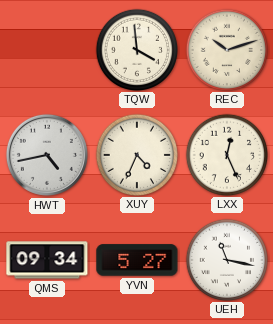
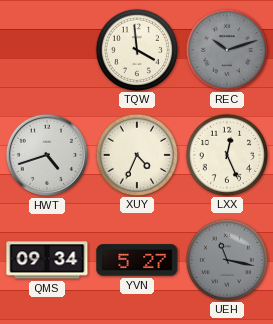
REC dial: cream -> grey
HWT: 4:43 -> 4:42
UEH dial: white -> grey
